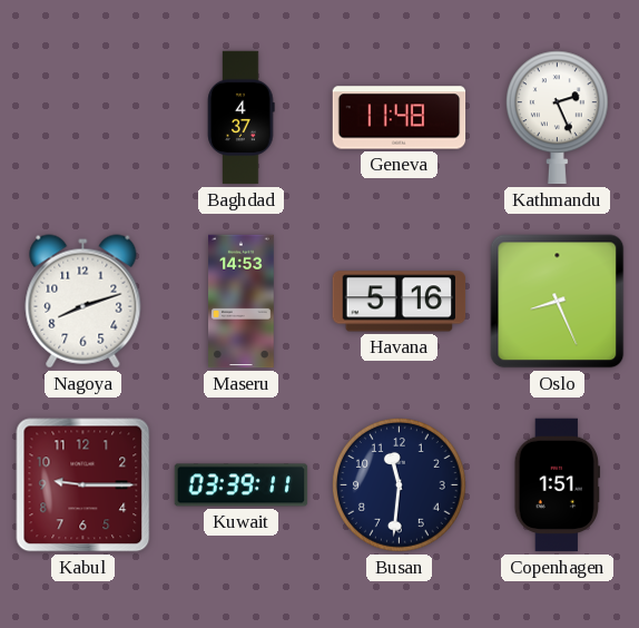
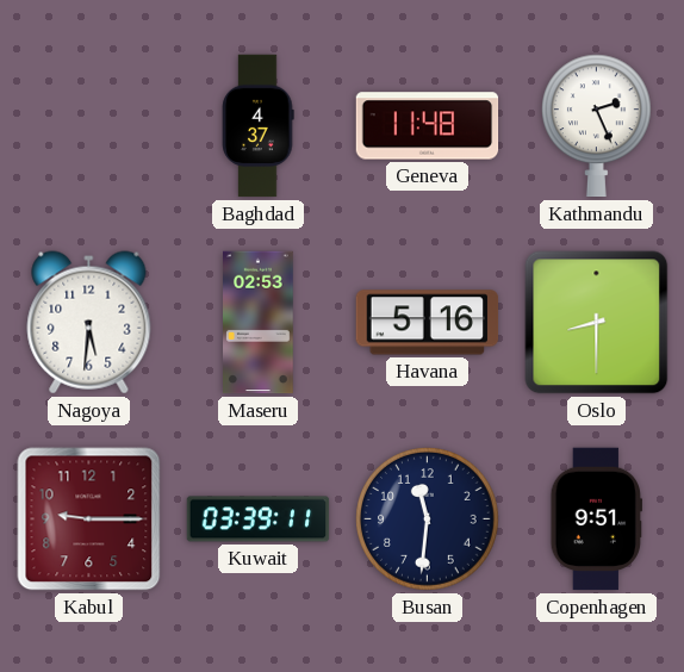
Nagoya: 8:12 -> 5:31
Maseru: 14:53 -> 02:53
Oslo: 8:26 -> 8:30
Copenhagen: 1:51 -> 9:51
